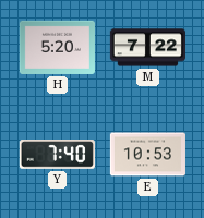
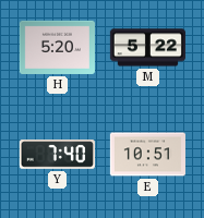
M: 7:22 -> 5:22
E: 10:53 -> 10:51
